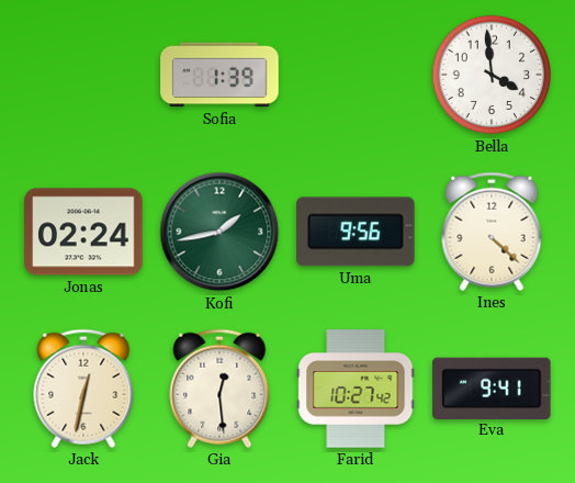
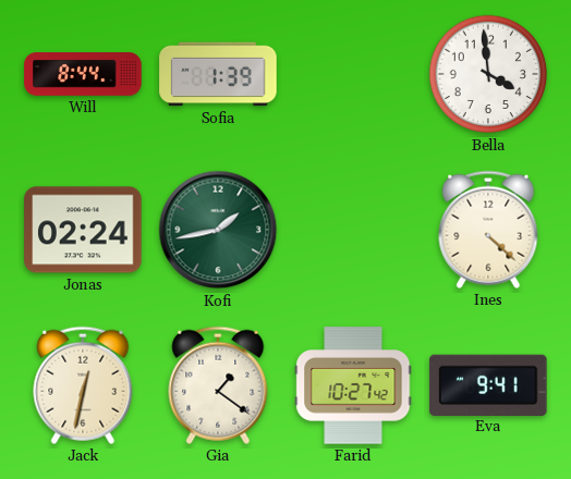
Will: none -> 8:44
Uma: 9:56 -> none
Gia: 12:29 -> 1:21
